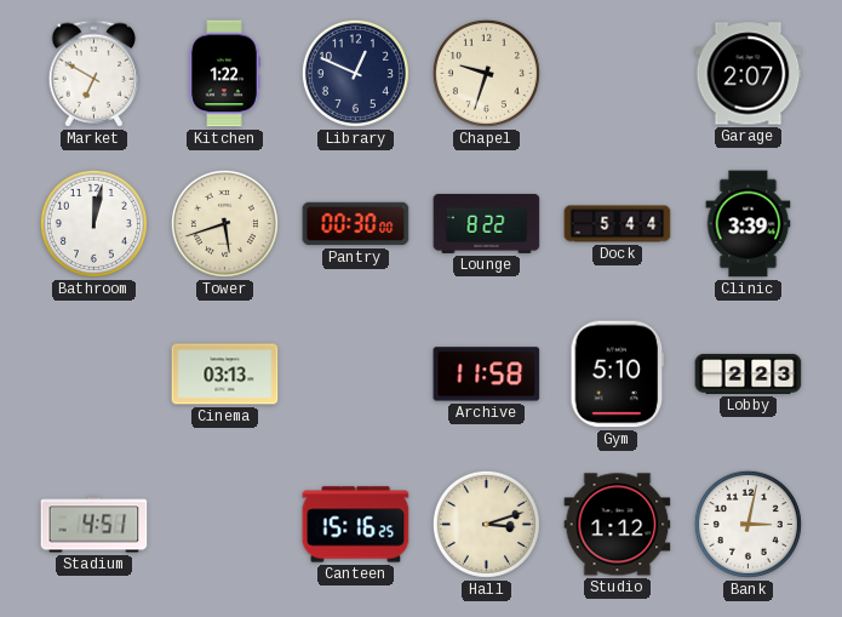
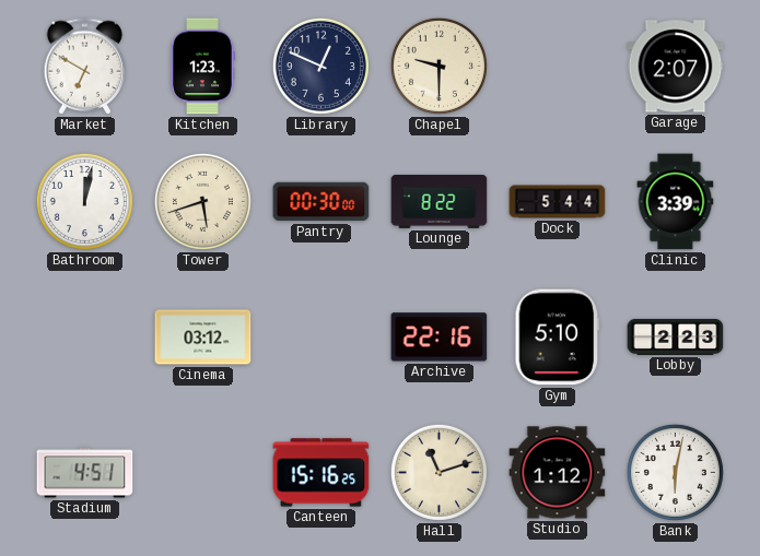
Kitchen: 1:22 -> 1:23
Chapel: 9:33 -> 9:30
Cinema: 03:13 -> 03:12
Archive: 11:58 -> 22:16
Hall: 3:12 -> 11:12
Bank: 3:02 -> 6:02
